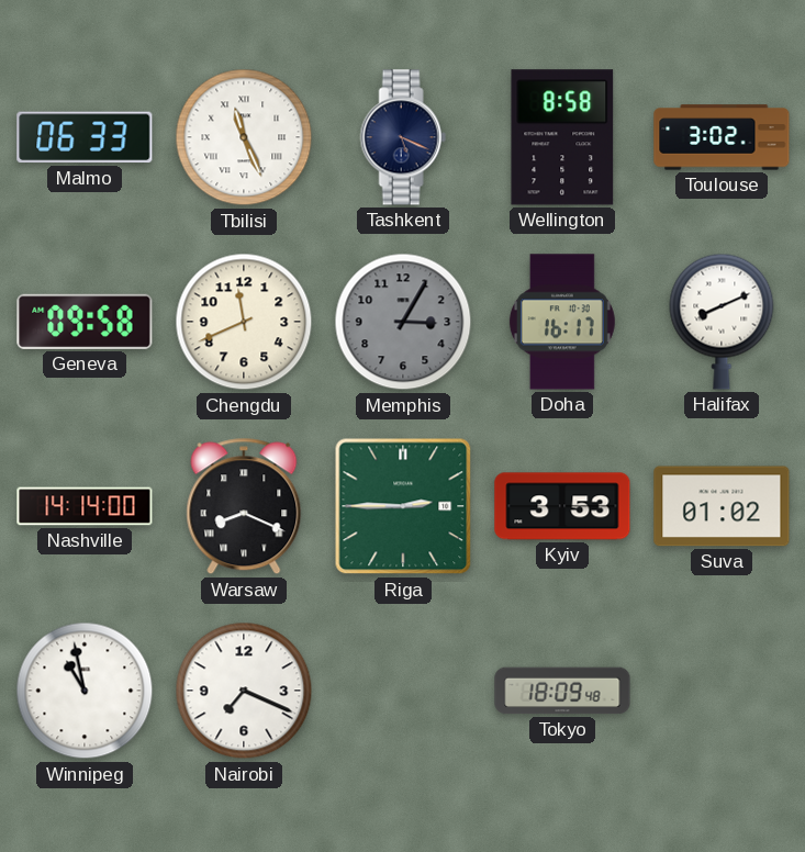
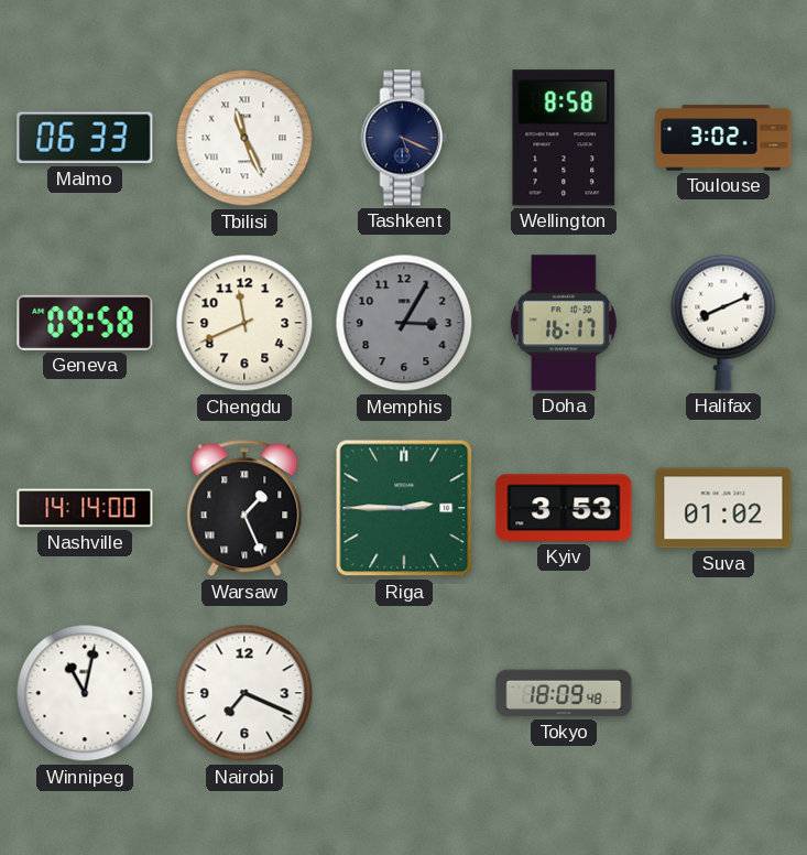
Warsaw: 8:19 -> 1:26
Winnipeg: 10:58 -> 11:02
